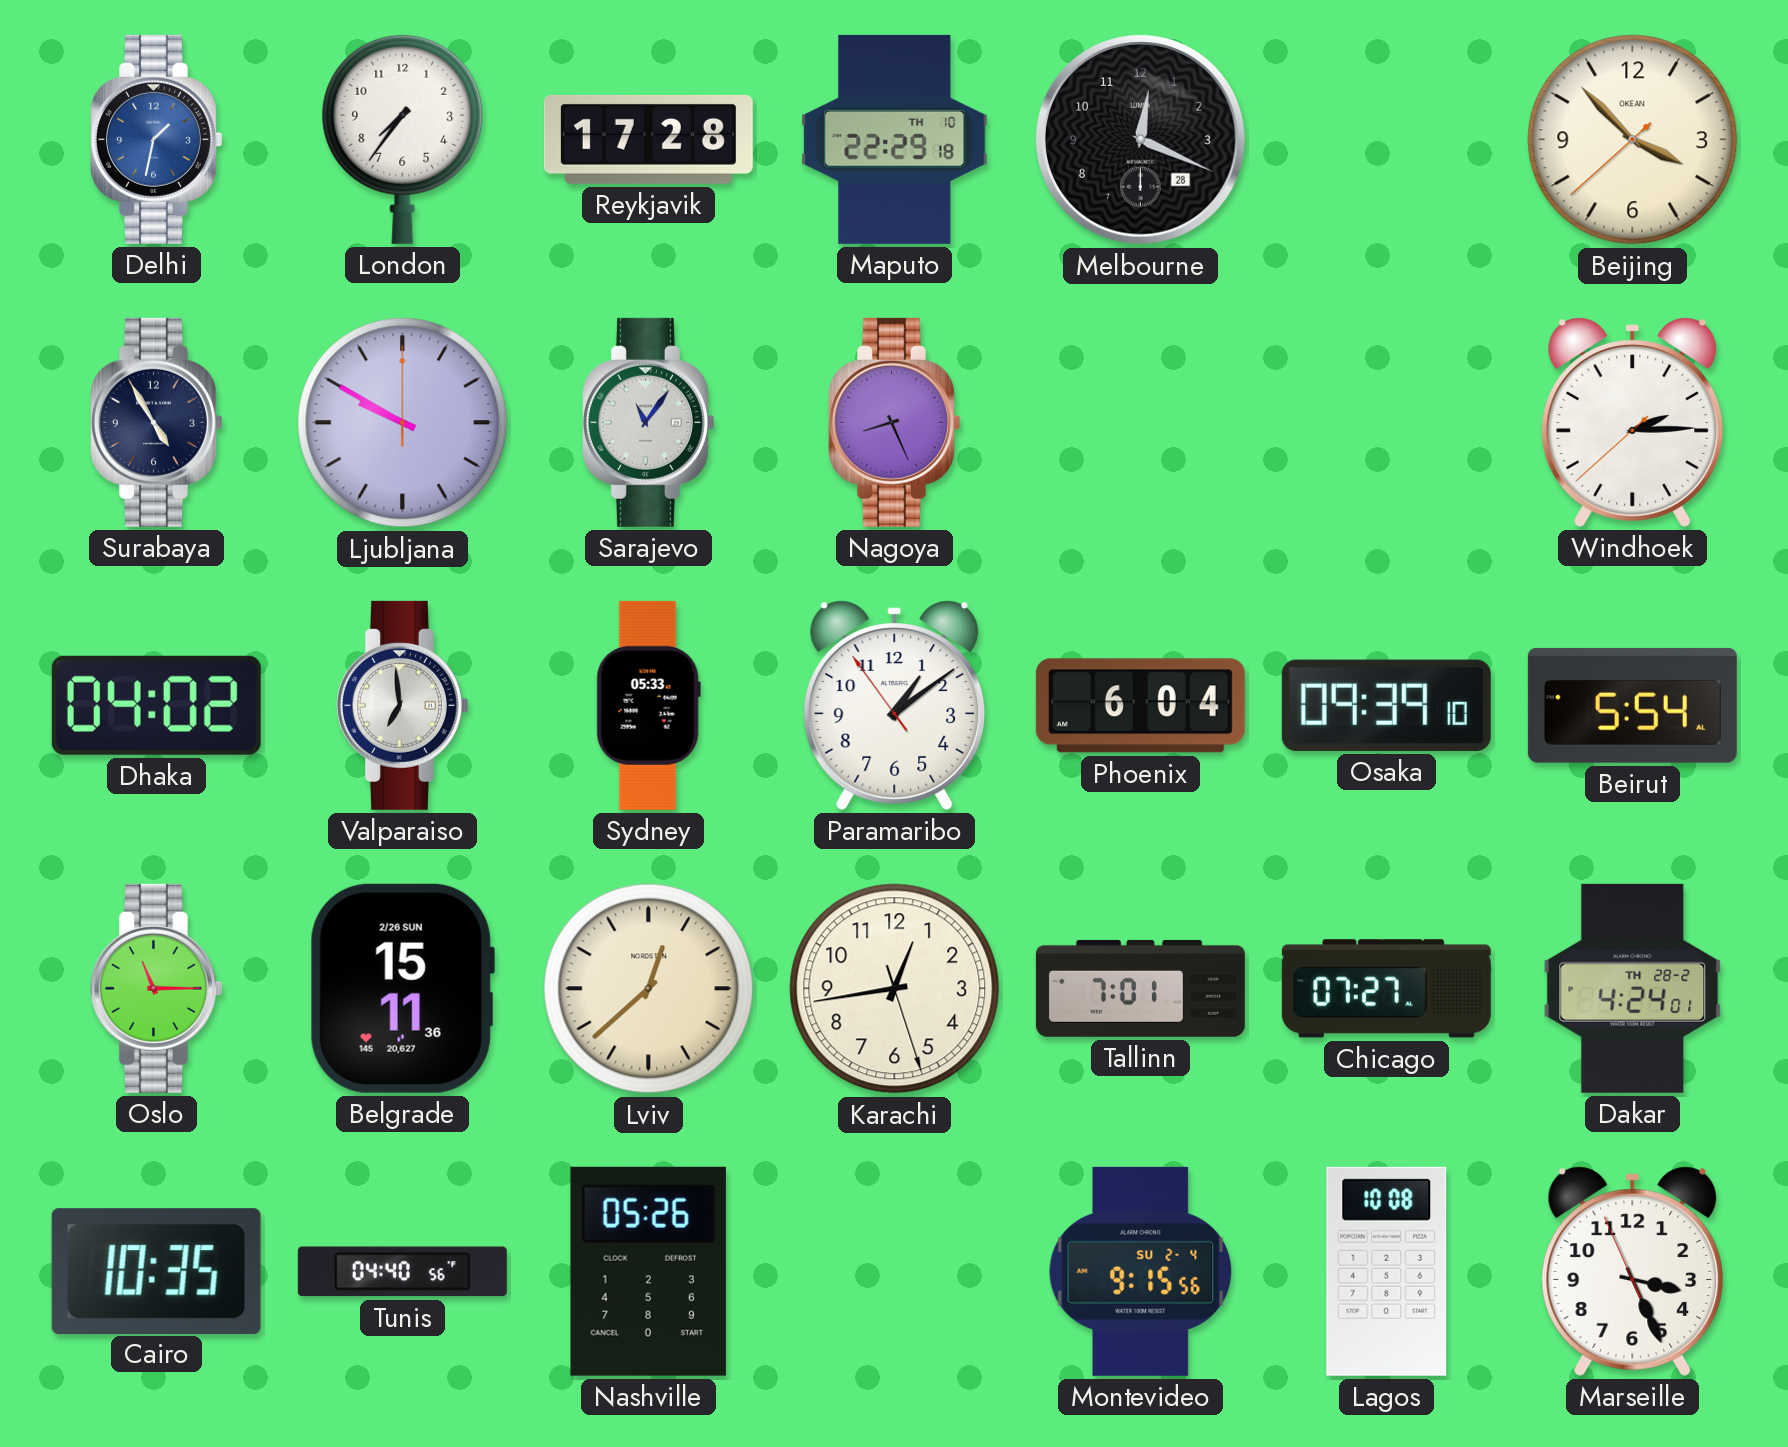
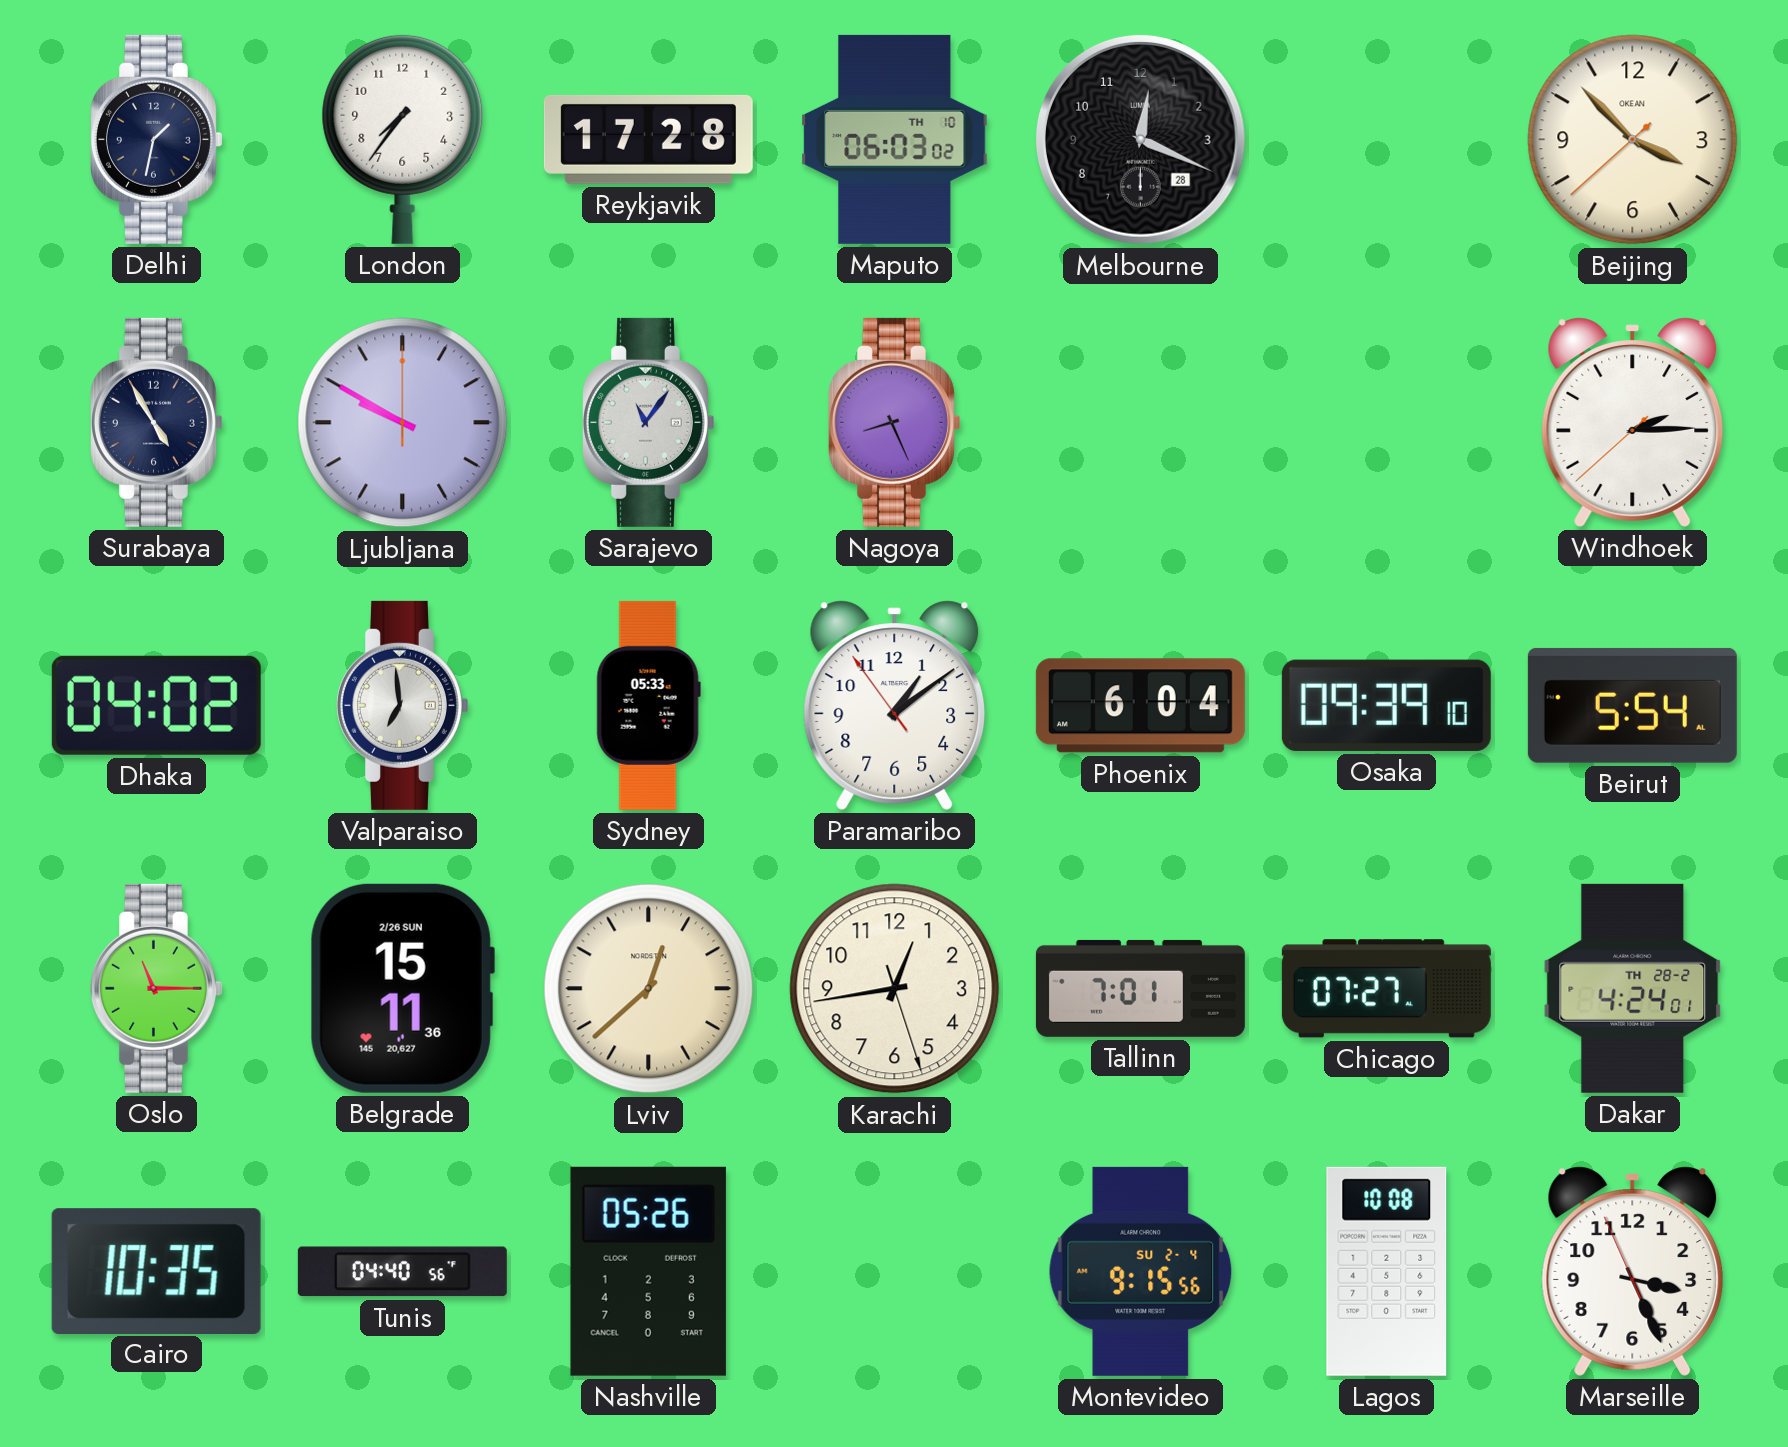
Delhi dial: blue -> navy
Maputo: 22:29 -> 06:03
